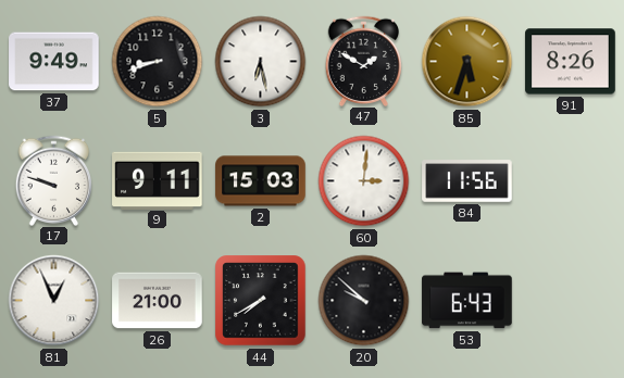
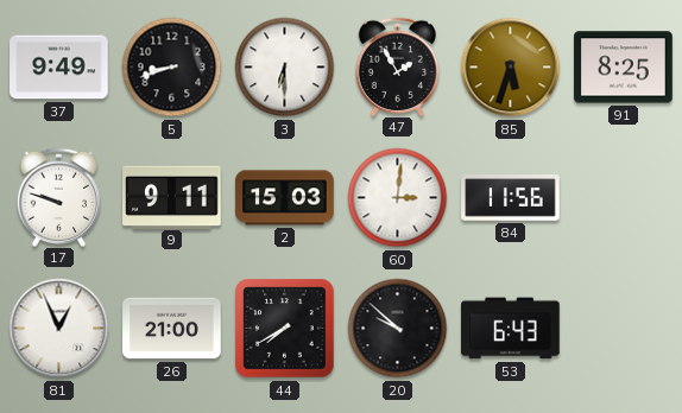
3: 6:28 -> 6:30
47: 1:50 -> 1:55
91: 8:26 -> 8:25
